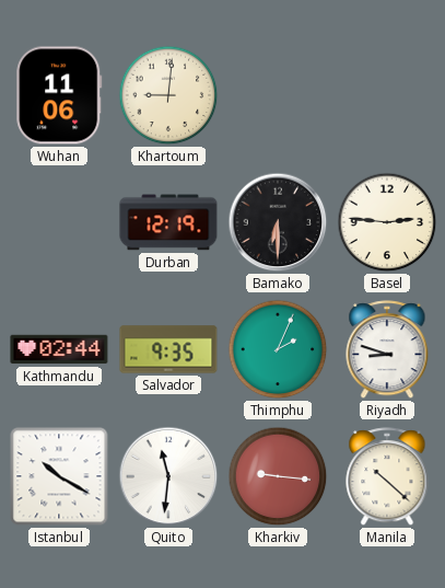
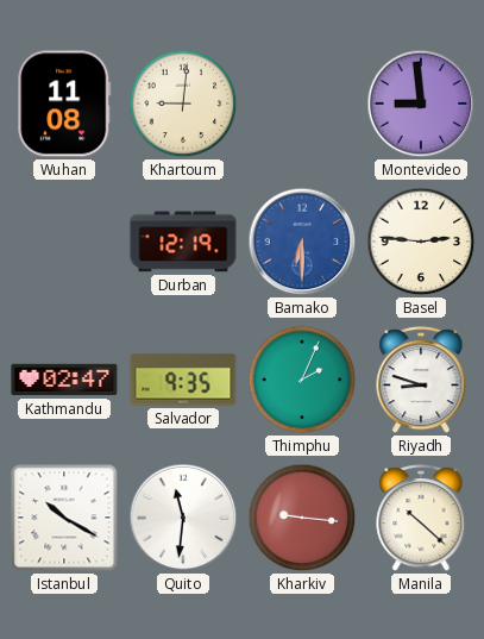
Wuhan: 11:06 -> 11:08
Montevideo: none -> 8:59
Bamako dial: black -> blue
Kathmandu: 02:44 -> 02:47
